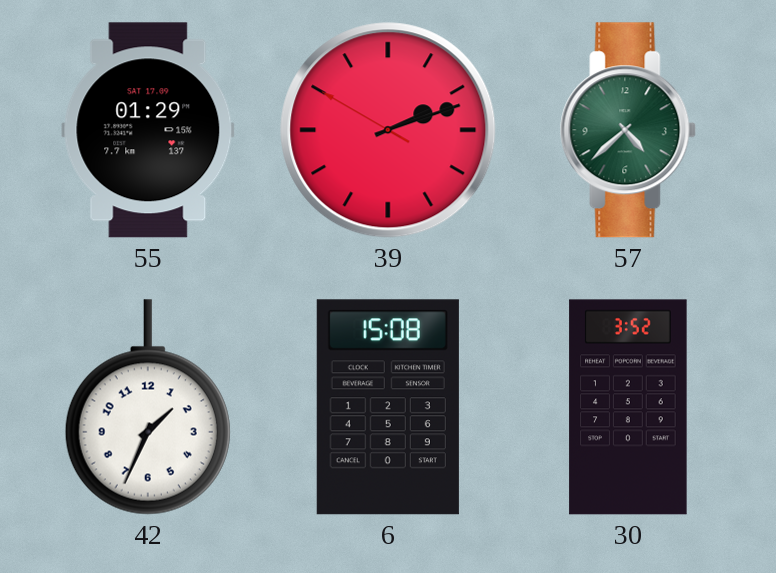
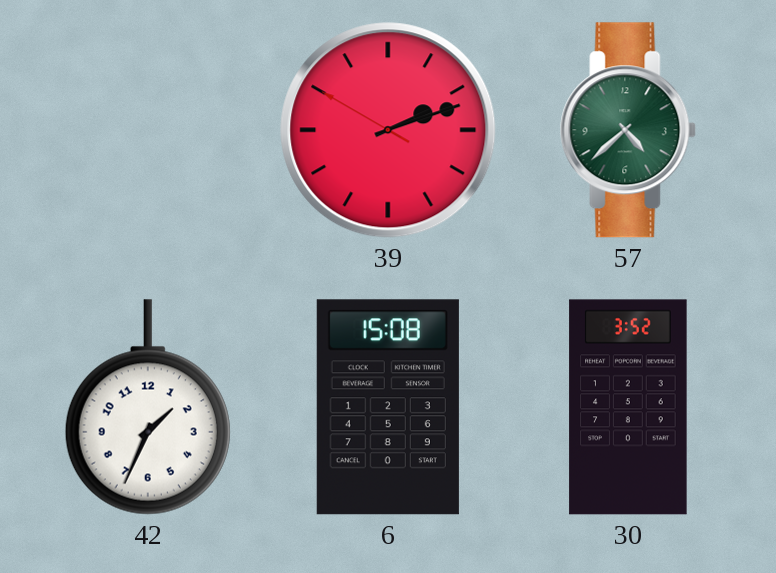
55: 01:29 -> none
